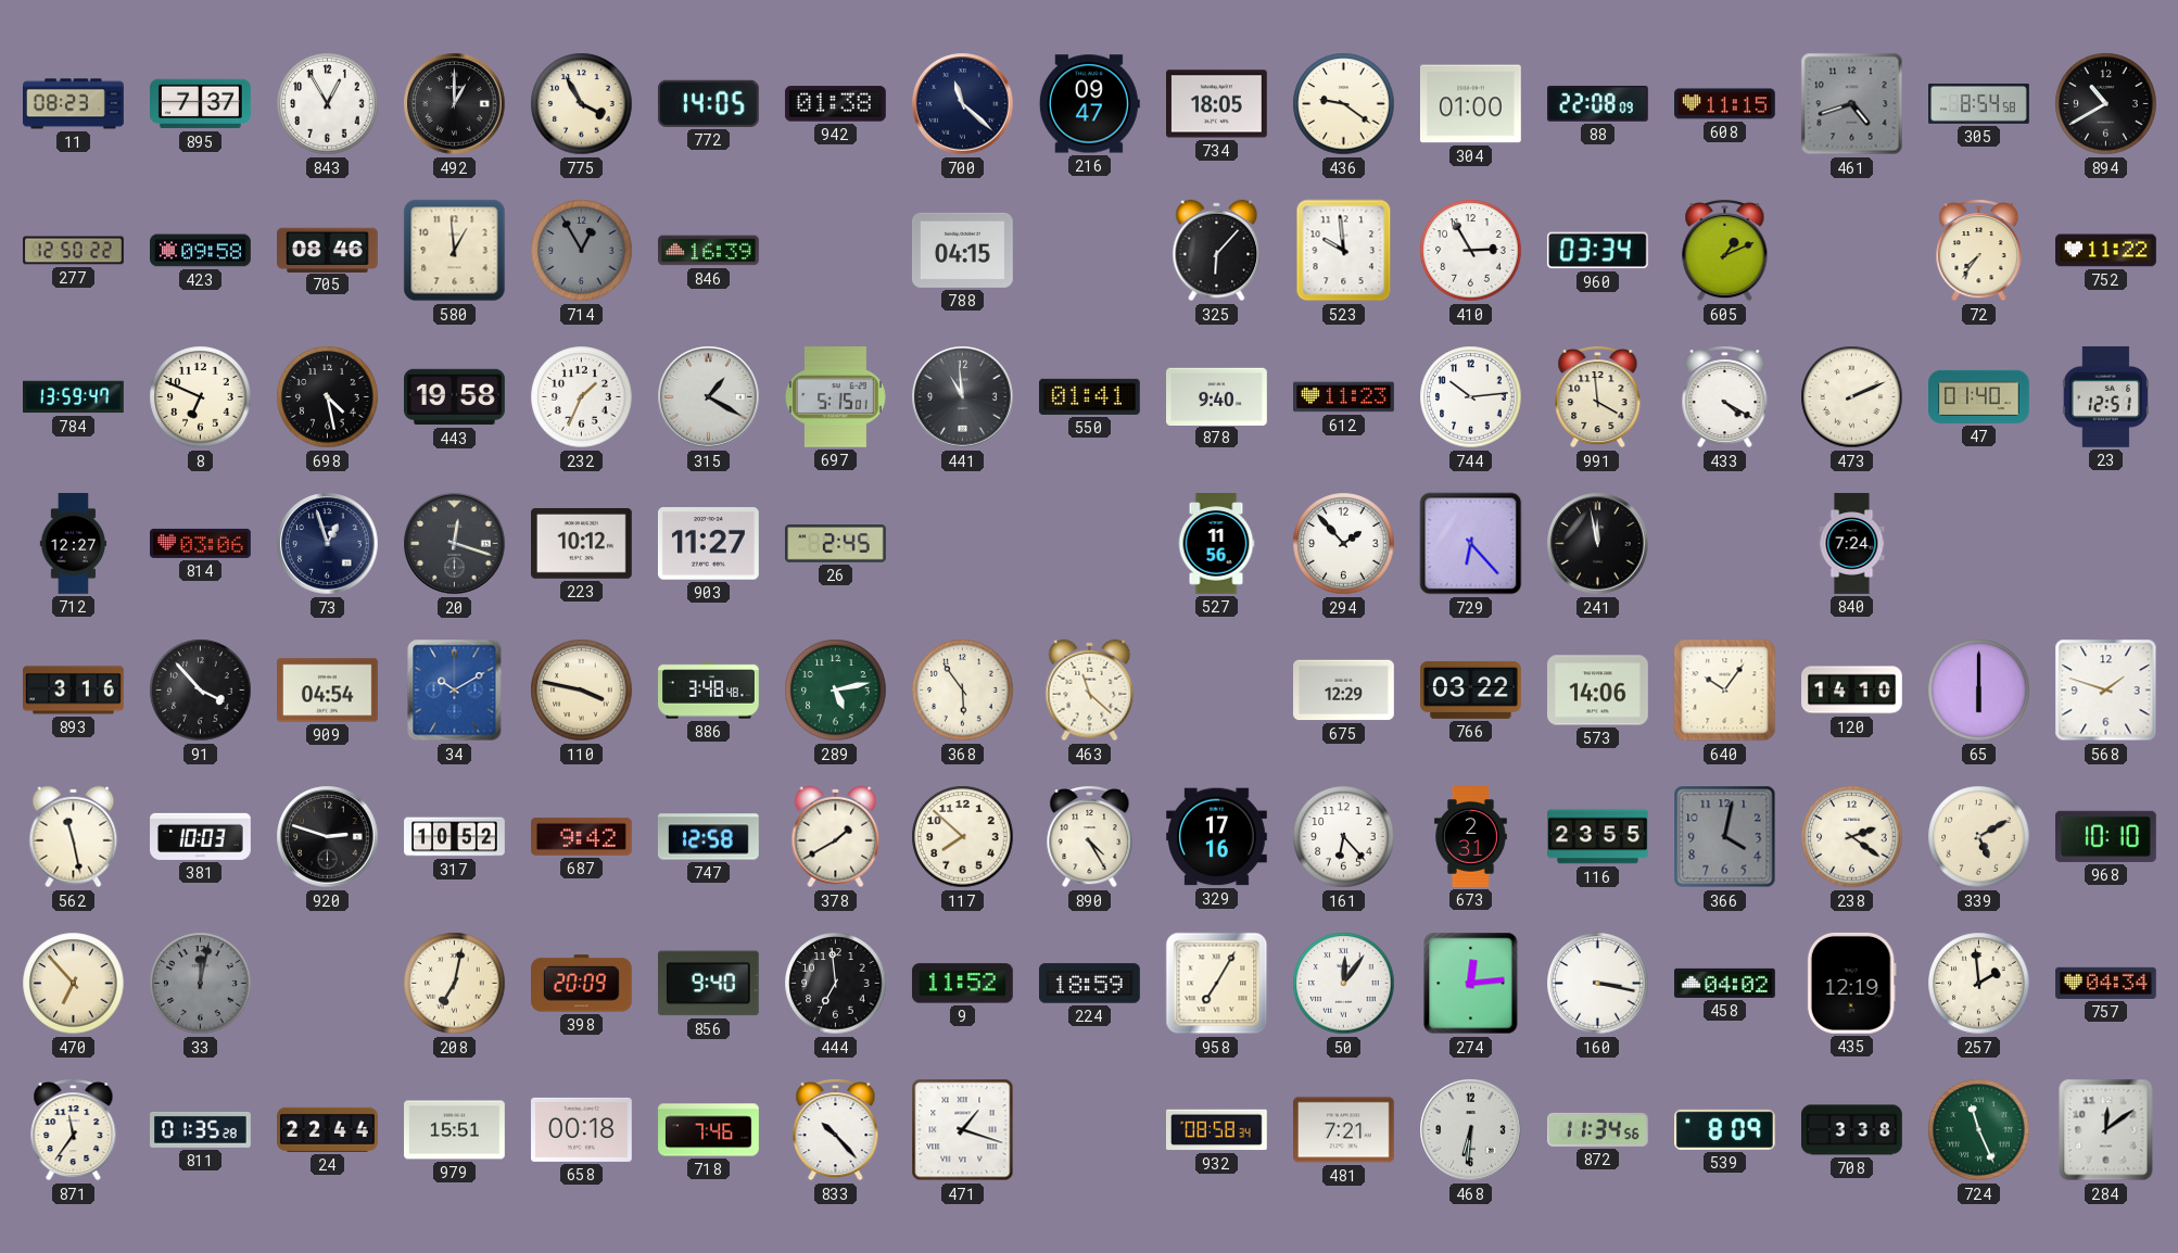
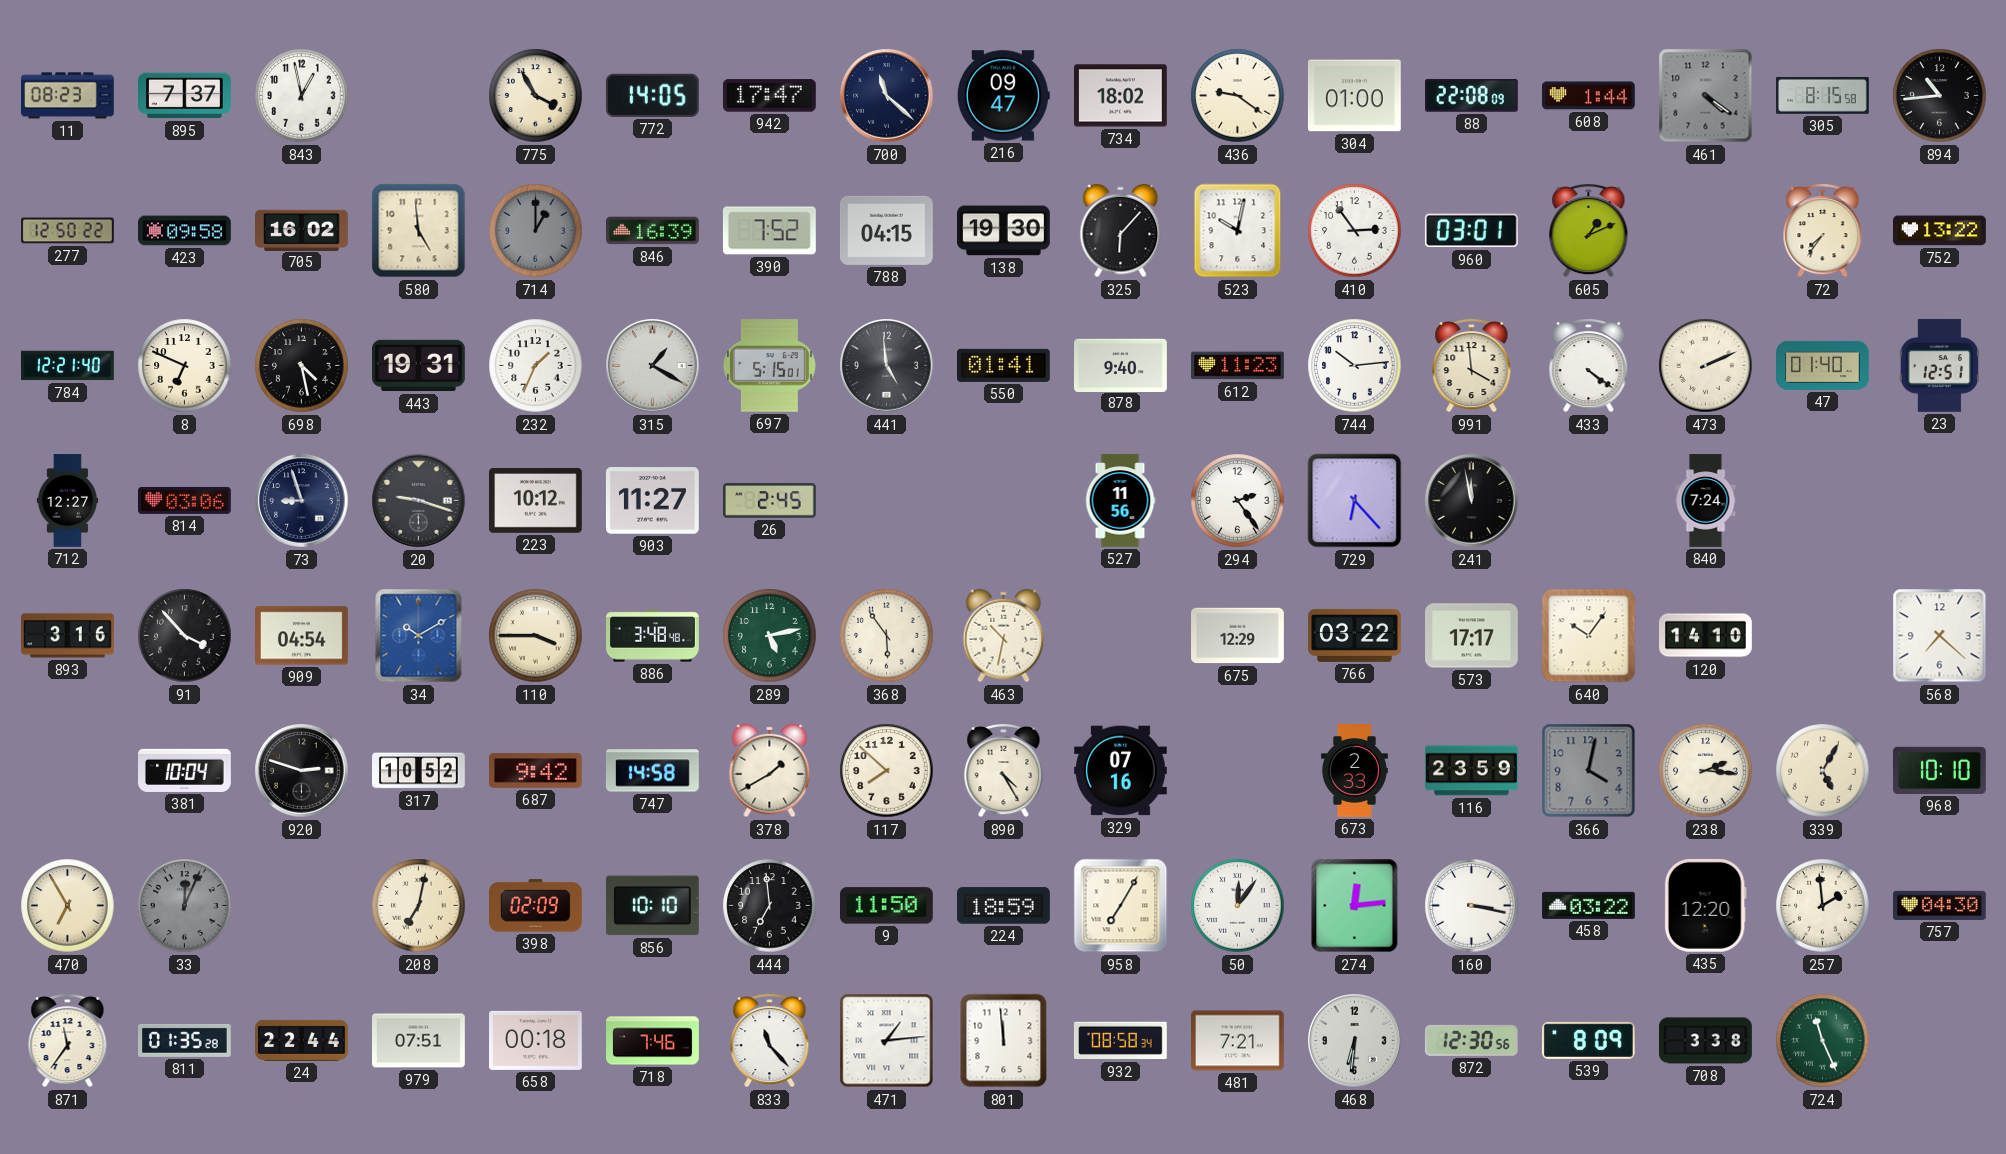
843: 12:55 -> 12:58
492: 1:00 -> none
942: 01:38 -> 17:47
734: 18:05 -> 18:02
608: 11:15 -> 1:44
461: 4:42 -> 4:21
305: 8:54 -> 8:15
894: 10:40 -> 10:44
705: 08:46 -> 16:02
580: 12:59 -> 4:59
714: 12:55 -> 1:00
390: none -> 7:52
138: none -> 19:30
523: 9:59 -> 10:02
410: 2:55 -> 2:54
960: 03:34 -> 03:01
752: 11:22 -> 13:22
784: 13:59 -> 12:21
443: 19:58 -> 19:31
441: 10:59 -> 4:59
433: 4:20 -> 4:21
73: 12:57 -> 8:57
20: 12:18 -> 9:18
294: 1:53 -> 2:24
110: 3:47 -> 3:45
463: 11:22 -> 10:32
573: 14:06 -> 17:17
65: 6:00 -> none
568: 1:48 -> 7:22
562: 11:28 -> none
381: 10:03 -> 10:04
747: 12:58 -> 14:58
329: 17:16 -> 07:16
161: 6:23 -> none
673: 2:31 -> 2:33
116: 23:55 -> 23:59
238: 2:21 -> 2:16
339: 5:10 -> 5:05
470: 6:53 -> 6:55
33: 12:02 -> 12:04
398: 20:09 -> 02:09
856: 9:40 -> 10:10
9: 11:52 -> 11:50
458: 04:02 -> 03:22
435: 12:19 -> 12:20
757: 04:34 -> 04:30
979: 15:51 -> 07:51
833: 10:23 -> 11:23
471: 1:18 -> 1:14
801: none -> 11:59
872: 11:34 -> 12:30
284: 12:09 -> none
